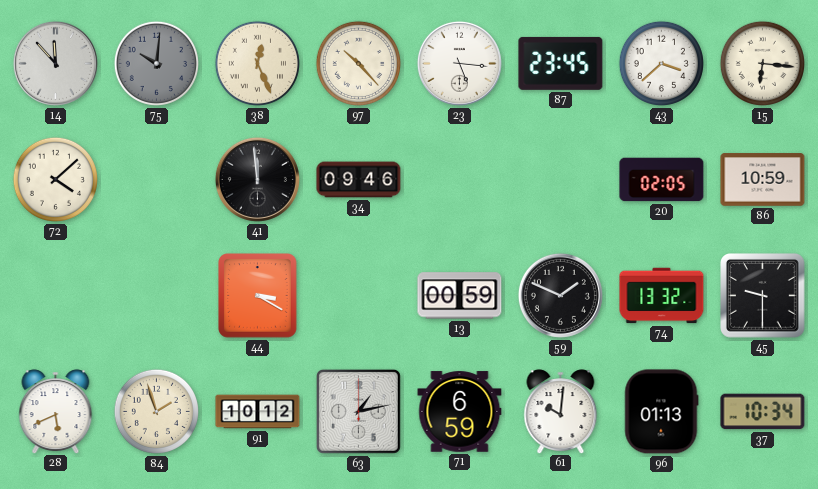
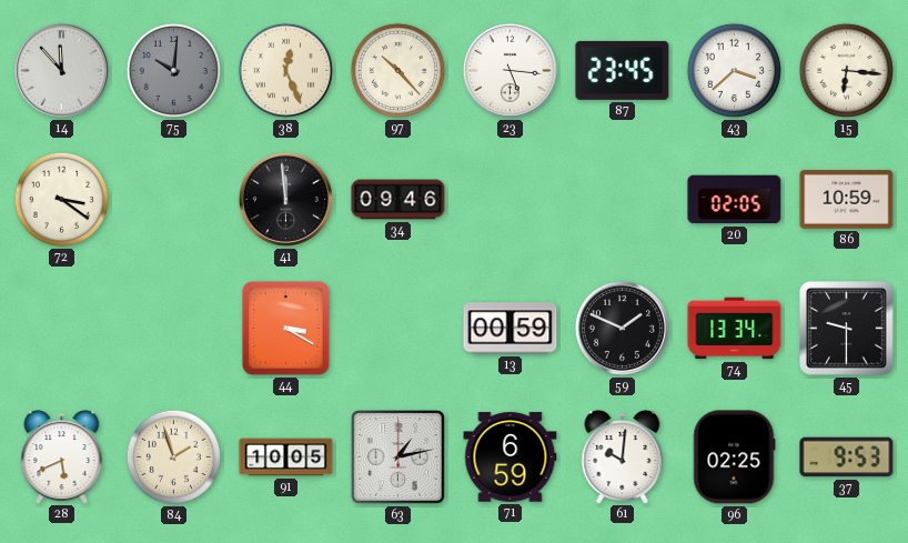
72: 4:08 -> 3:21
74: 13:32 -> 13:34
91: 10:12 -> 10:05
96: 01:13 -> 02:25
37: 10:34 -> 9:53
